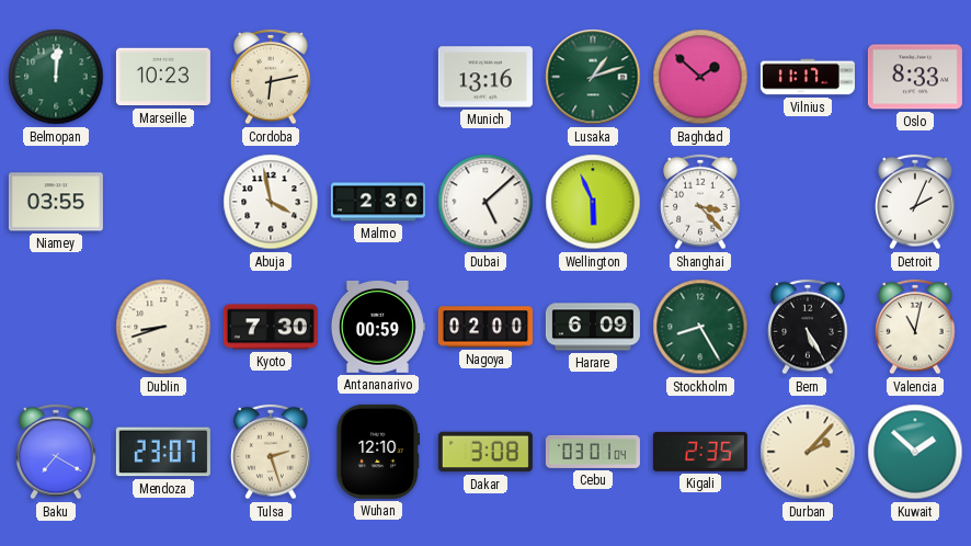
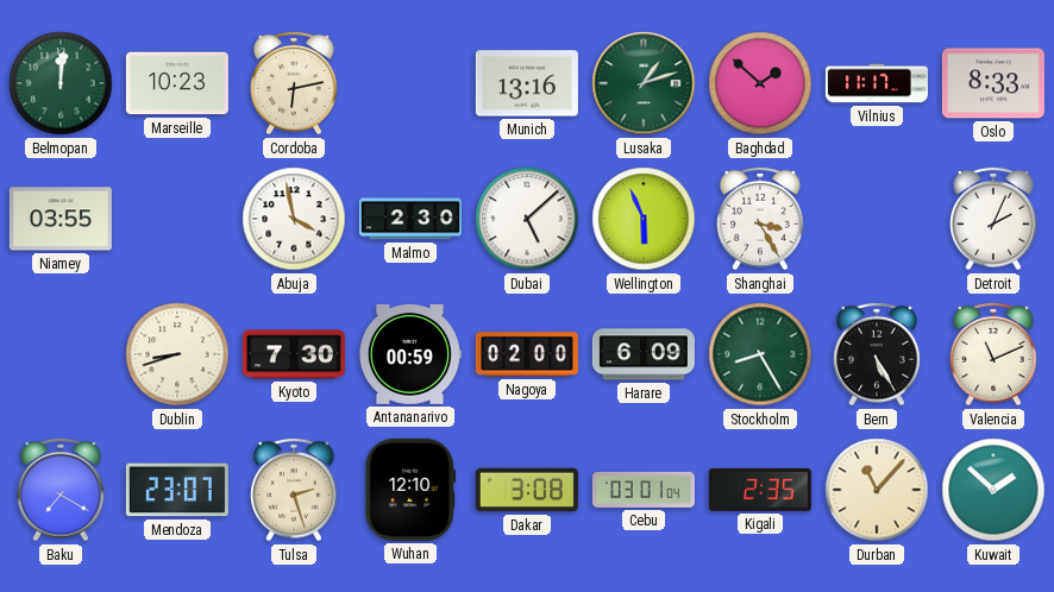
Shanghai: 3:23 -> 3:25
Valencia: 11:02 -> 11:11
Durban: 2:07 -> 11:07
